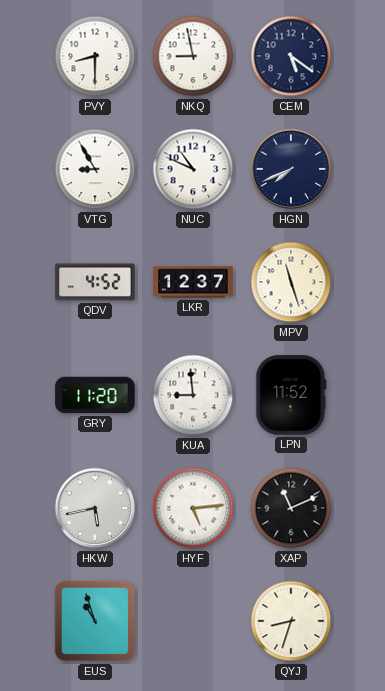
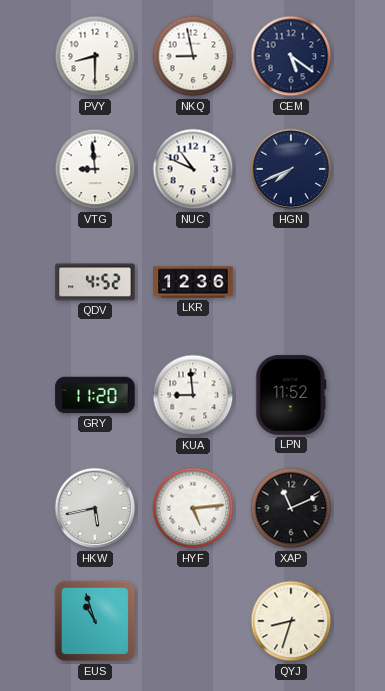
VTG: 8:55 -> 8:59
LKR: 12:37 -> 12:36
MPV: 11:27 -> none
